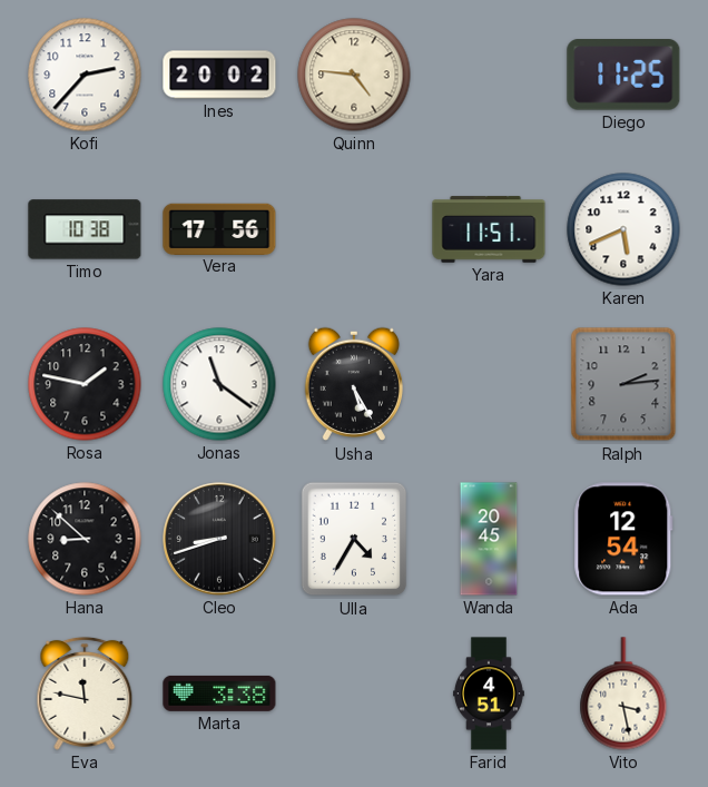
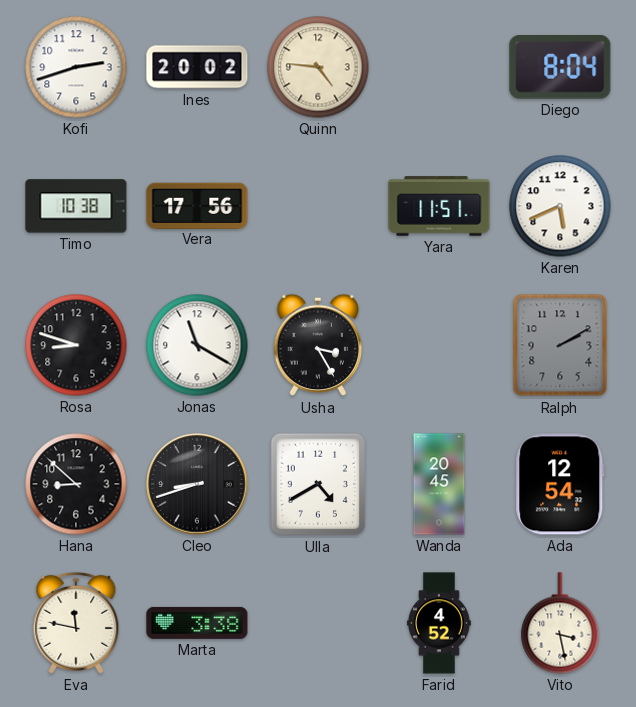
Kofi: 2:37 -> 2:42
Diego: 11:25 -> 8:04
Rosa: 1:47 -> 8:48
Jonas: 11:21 -> 11:20
Usha: 5:25 -> 3:25
Ralph: 2:14 -> 2:10
Ulla: 4:35 -> 4:40
Farid: 4:51 -> 4:52
